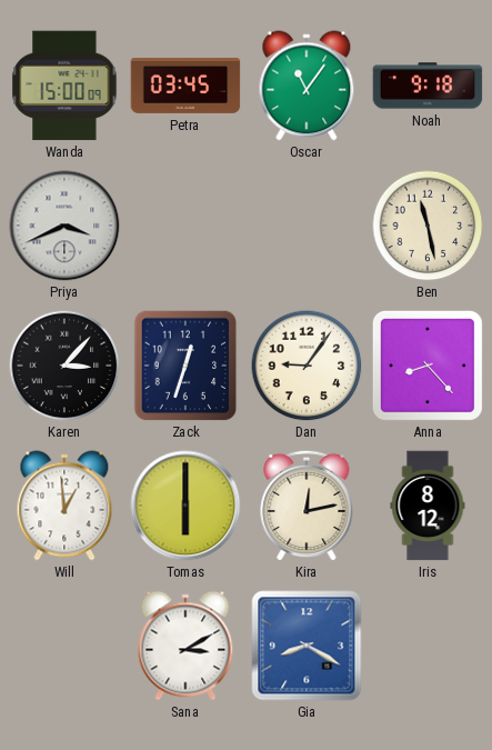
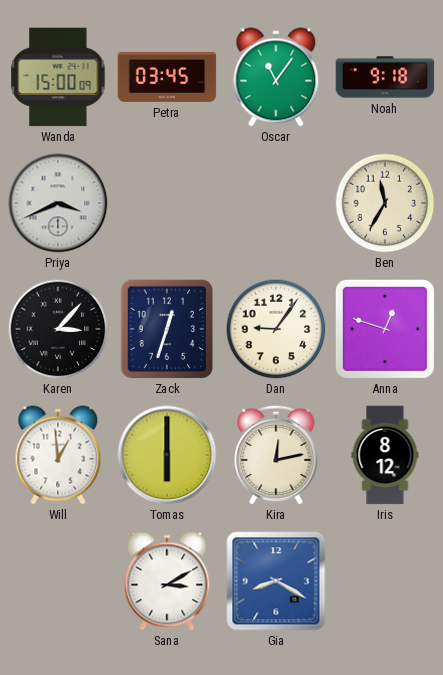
Ben: 11:28 -> 11:35
Anna: 8:23 -> 12:48
